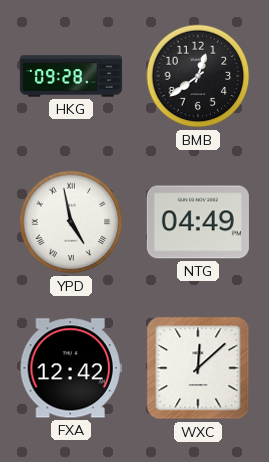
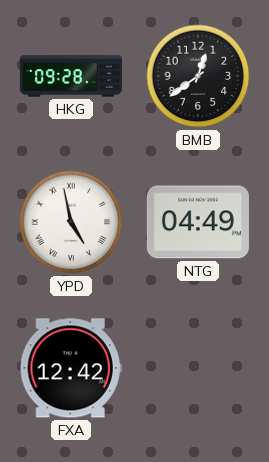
WXC: 12:08 -> none
